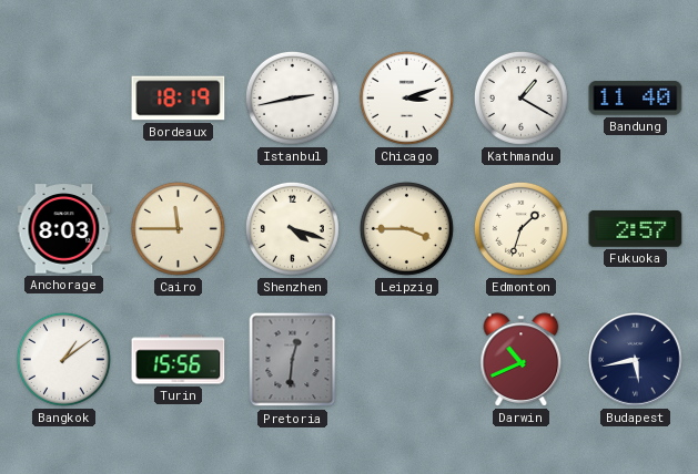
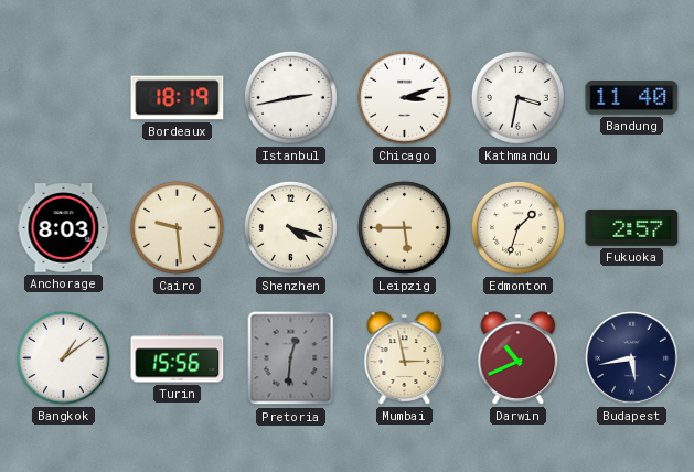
Kathmandu: 1:20 -> 3:32
Cairo: 11:45 -> 9:29
Leipzig: 3:45 -> 5:45
Mumbai: none -> 2:58
